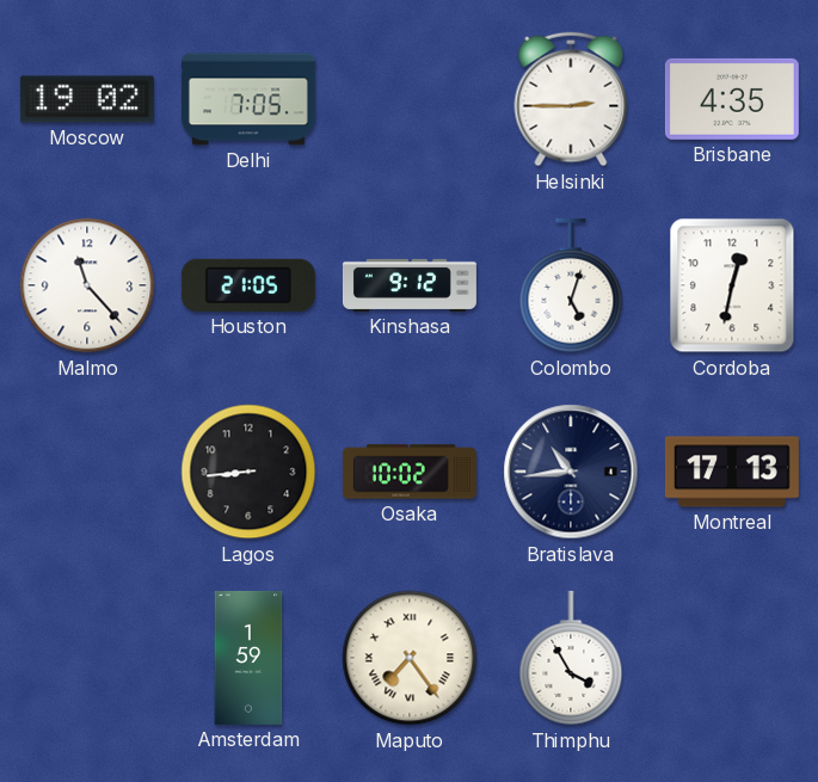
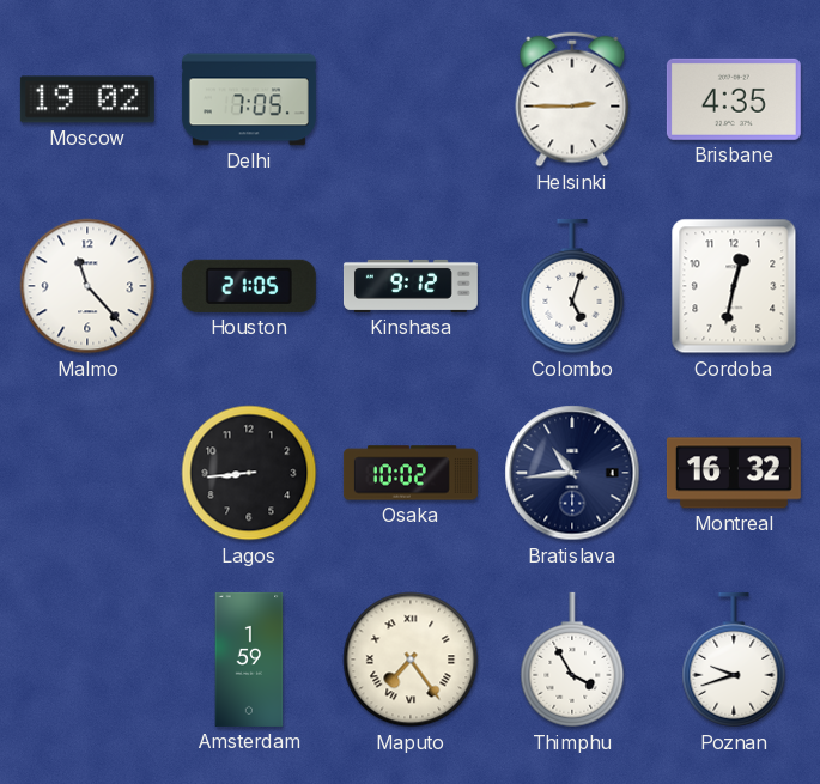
Montreal: 17:13 -> 16:32
Poznan: none -> 9:42
